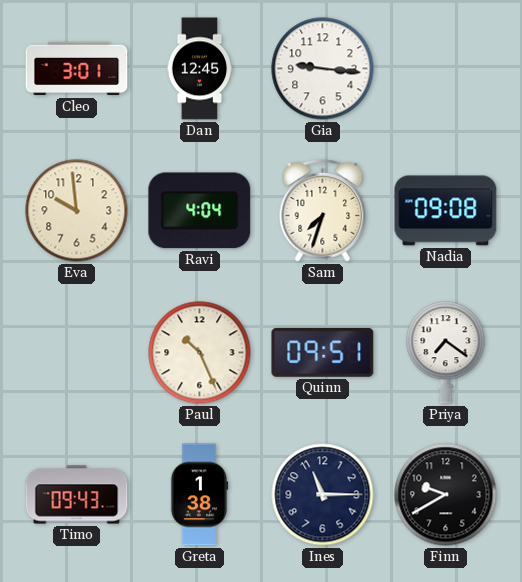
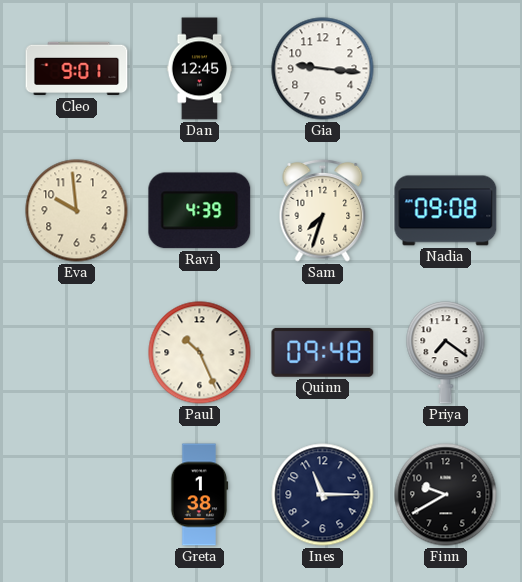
Cleo: 3:01 -> 9:01
Ravi: 4:04 -> 4:39
Quinn: 09:51 -> 09:48
Timo: 09:43 -> none
